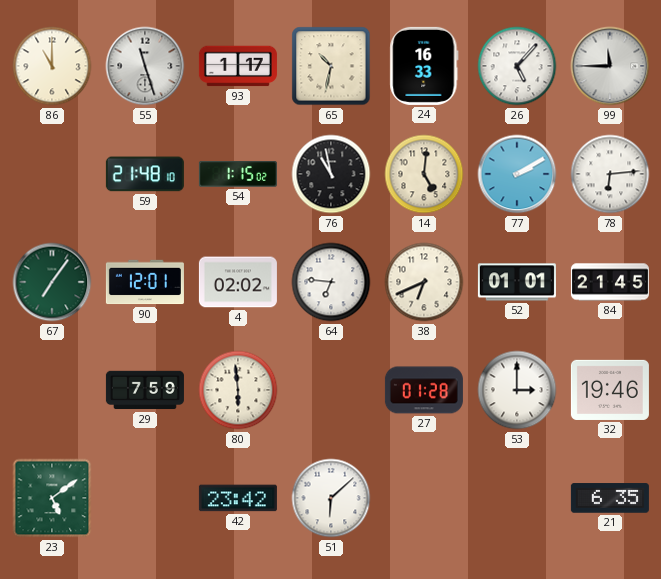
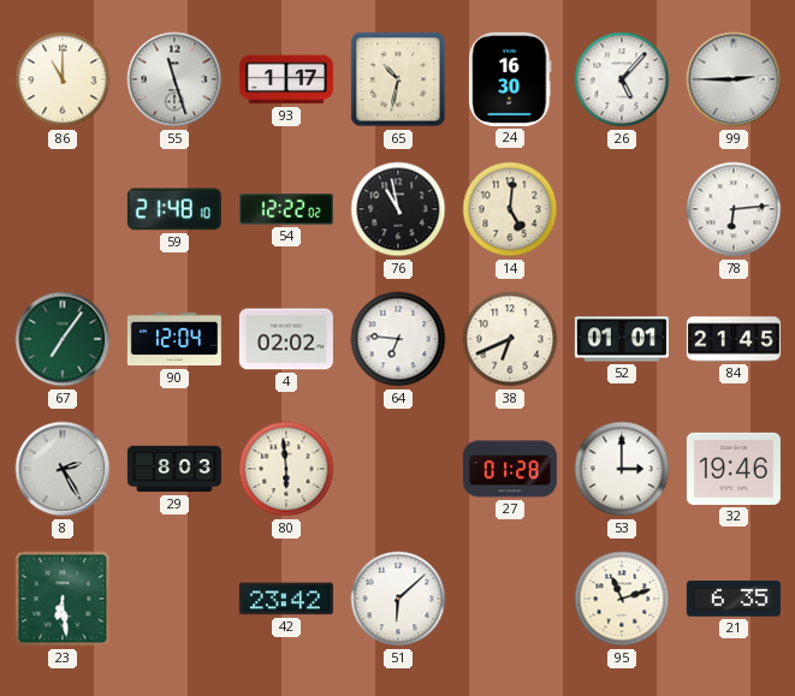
24: 16:33 -> 16:30
99: 11:45 -> 2:45
54: 1:15 -> 12:22
77: 2:10 -> none
90: 12:01 -> 12:04
8: none -> 2:25
29: 7:59 -> 8:03
23: 5:09 -> 6:29
95: none -> 11:12
